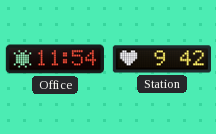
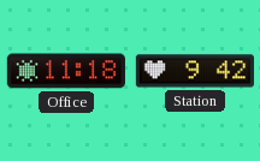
Office: 11:54 -> 11:18
